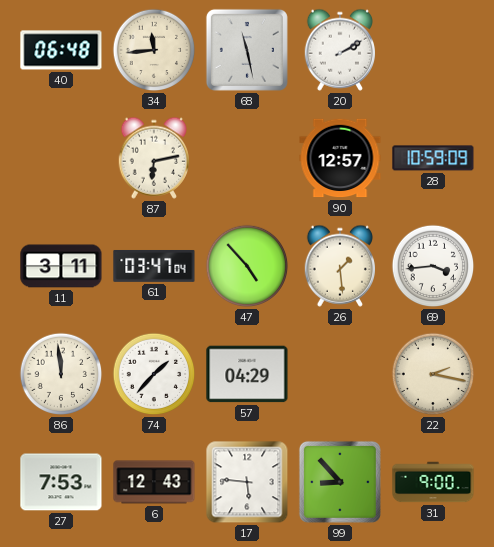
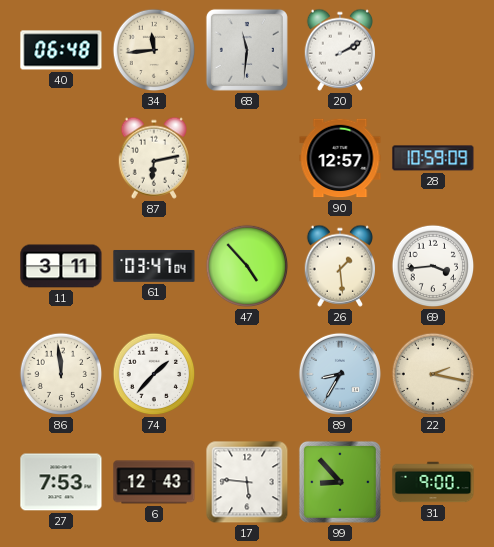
68: 11:28 -> 11:31
57: 04:29 -> none
89: none -> 8:35
